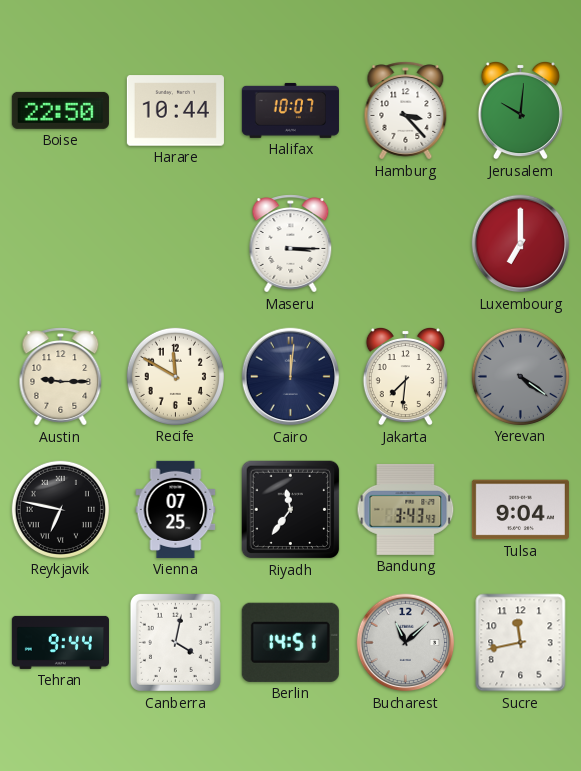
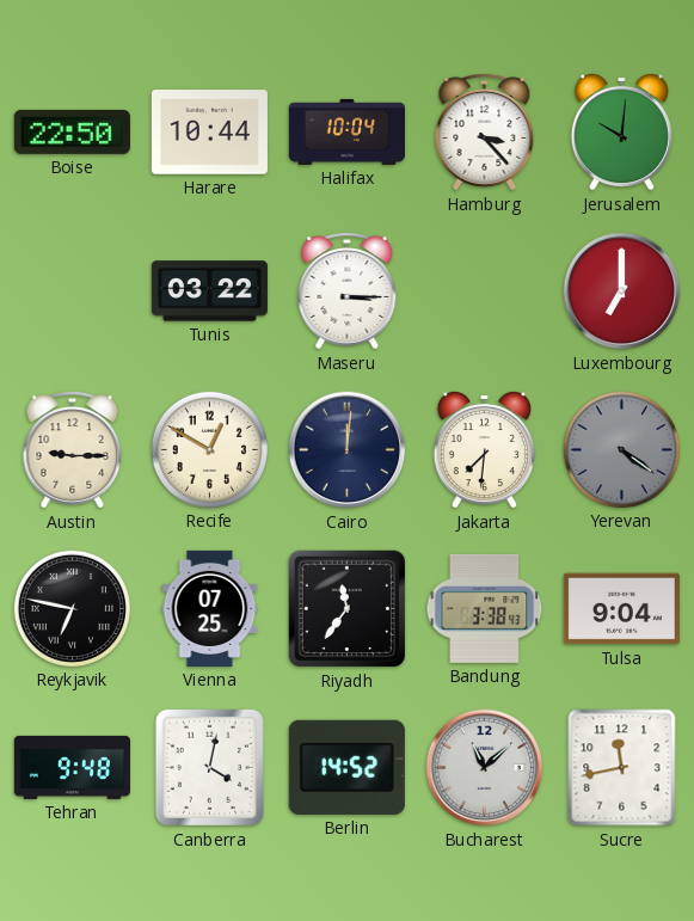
Halifax: 10:07 -> 10:04
Tunis: none -> 03:22
Recife: 11:50 -> 12:50
Bandung: 3:43 -> 3:38
Tehran: 9:44 -> 9:48
Berlin: 14:51 -> 14:52
